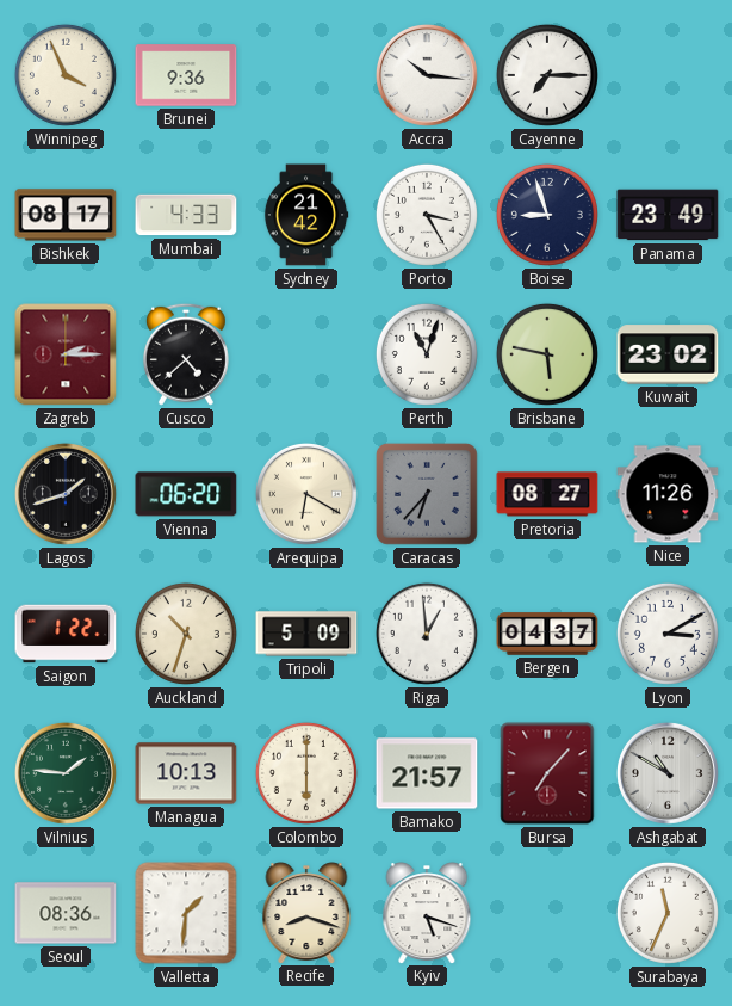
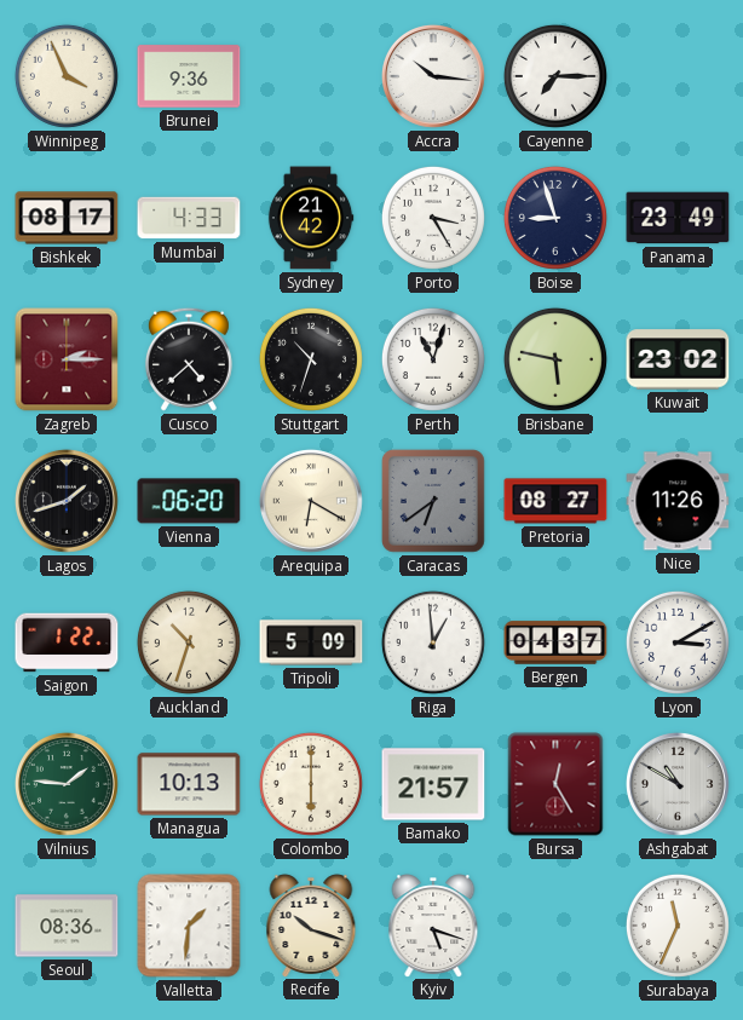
Stuttgart: none -> 10:33
Caracas: 6:37 -> 6:39
Bursa: 7:07 -> 12:25
Recife: 8:18 -> 10:18
